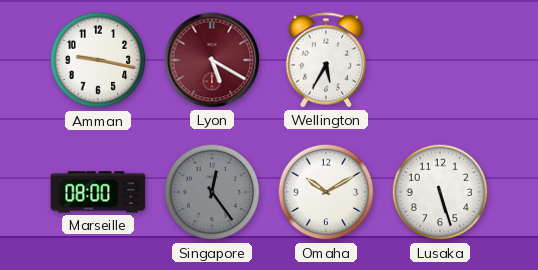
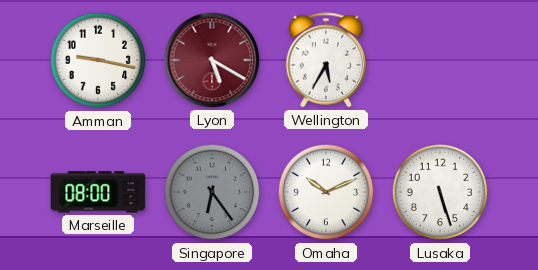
Singapore: 12:24 -> 6:24
Omaha: 10:10 -> 10:11
